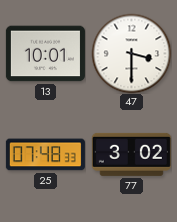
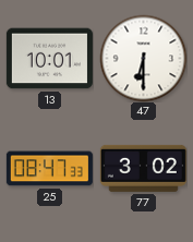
47: 3:30 -> 6:30
25: 07:48 -> 08:47
